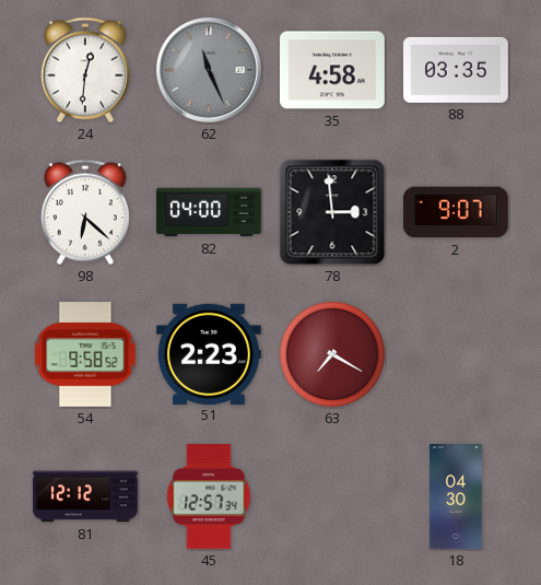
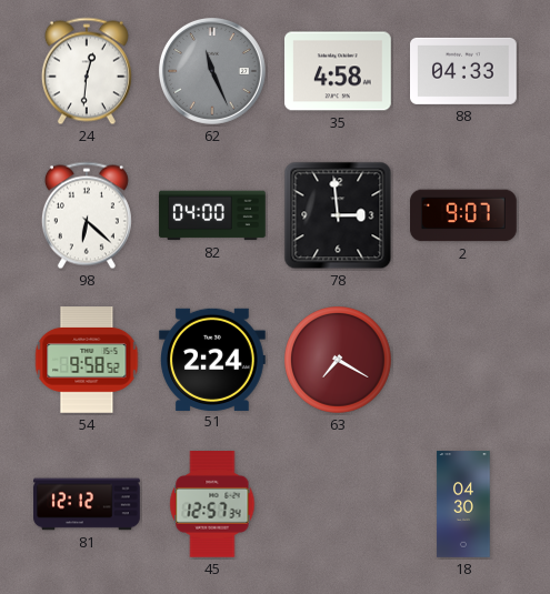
88: 03:35 -> 04:33
51: 2:23 -> 2:24
